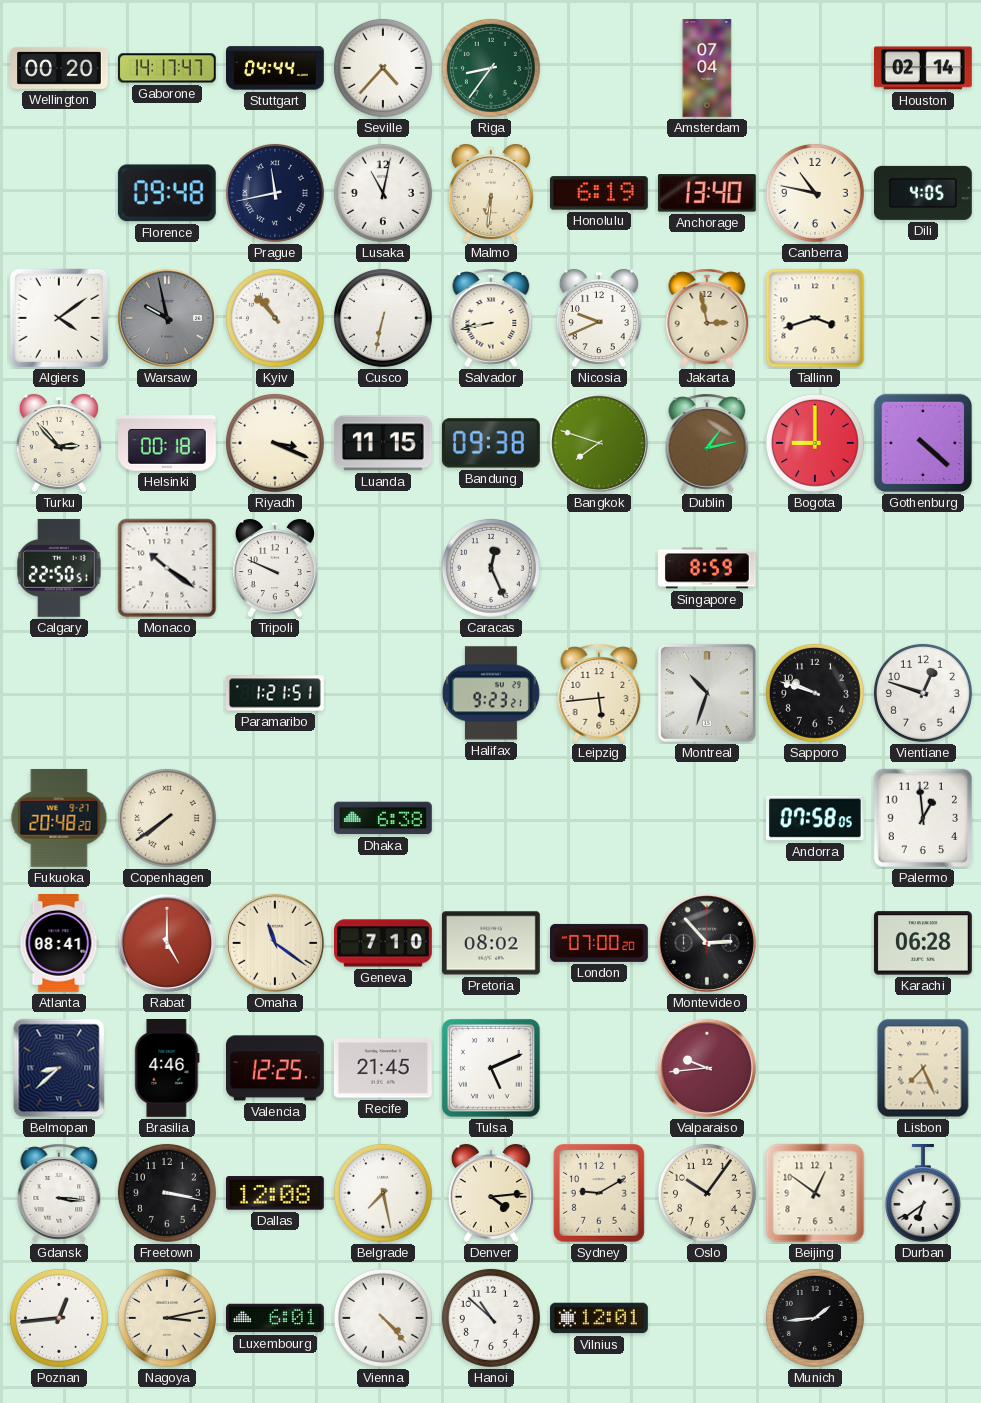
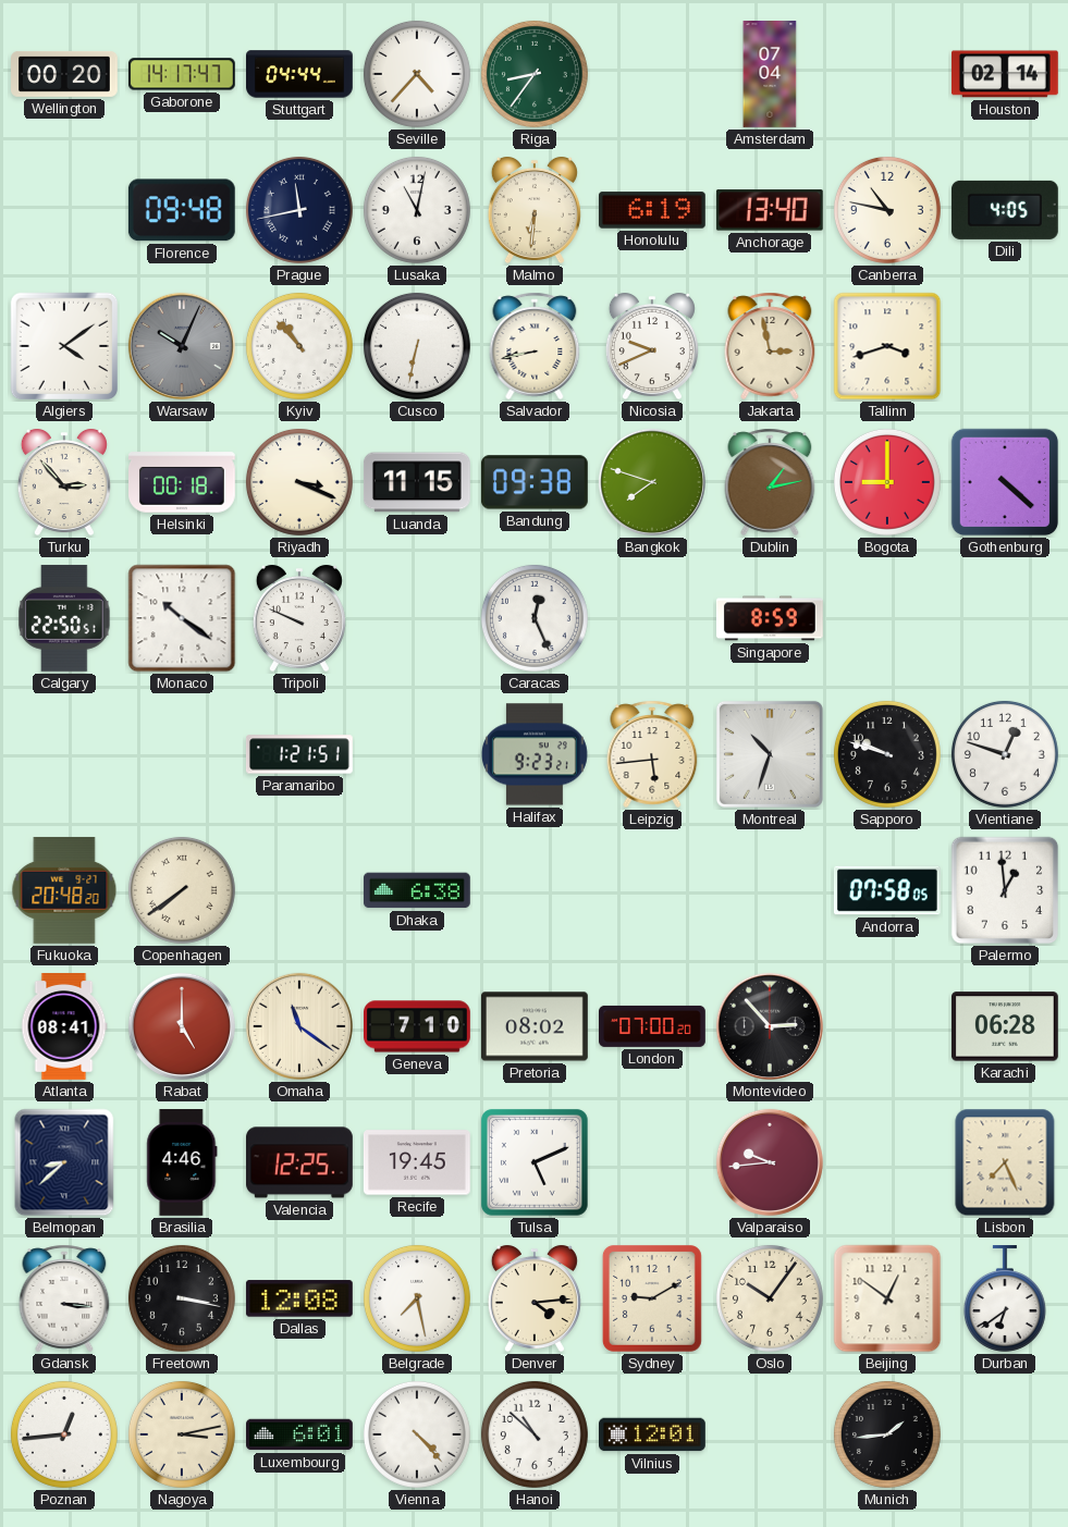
Warsaw: 9:58 -> 10:04
Recife: 21:45 -> 19:45
